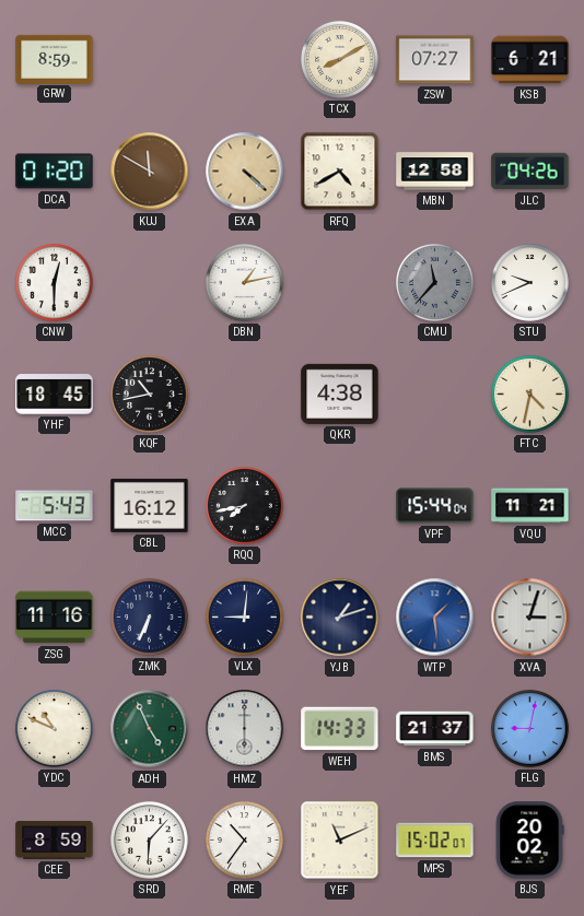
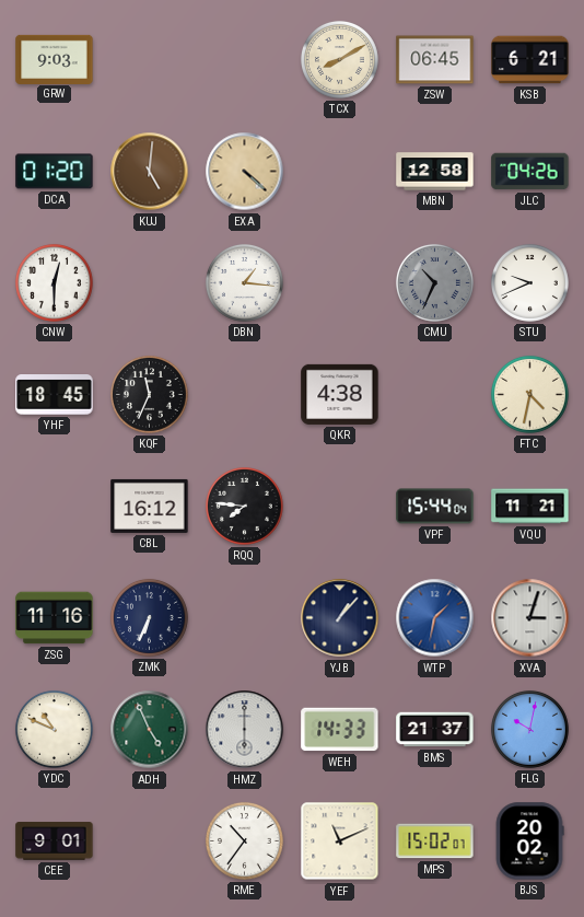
GRW: 8:59 -> 9:03
ZSW: 07:27 -> 06:45
KUJ: 11:50 -> 5:01
RFQ: 4:40 -> none
DBN: 1:13 -> 1:16
CMU: 11:37 -> 10:34
KQF: 10:43 -> 11:34
MCC: 5:43 -> none
RQQ: 7:43 -> 7:46
VLX: 9:01 -> none
YJB: 1:12 -> 1:07
WTP: 1:29 -> 1:32
FLG: 9:02 -> 10:02
CEE: 8:59 -> 9:01
SRD: 6:07 -> none
